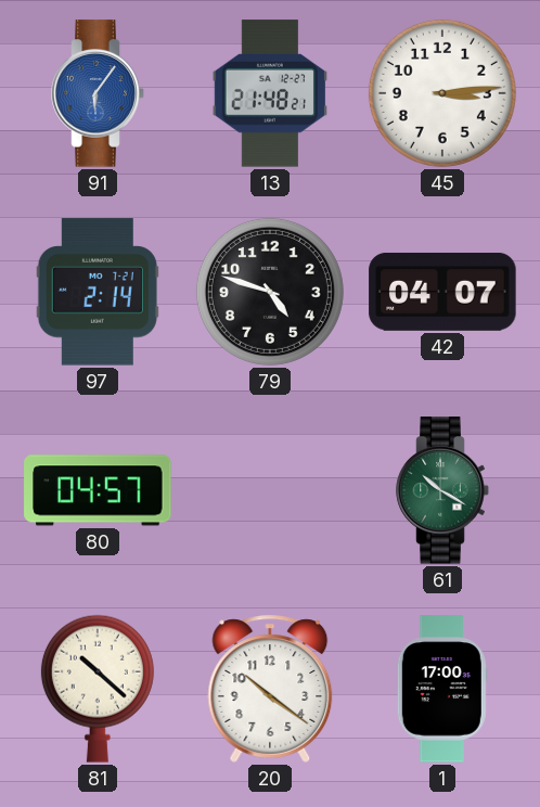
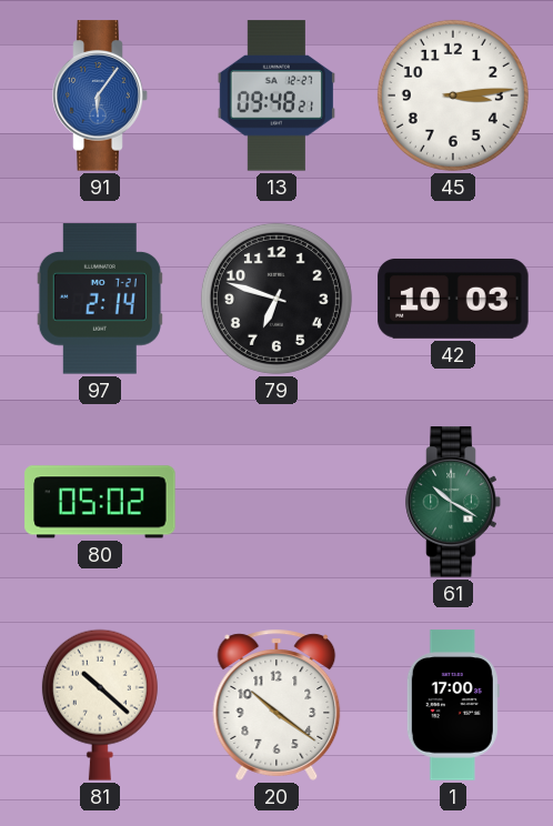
13: 21:48 -> 09:48
79: 4:48 -> 6:48
42: 04:07 -> 10:03
80: 04:57 -> 05:02
